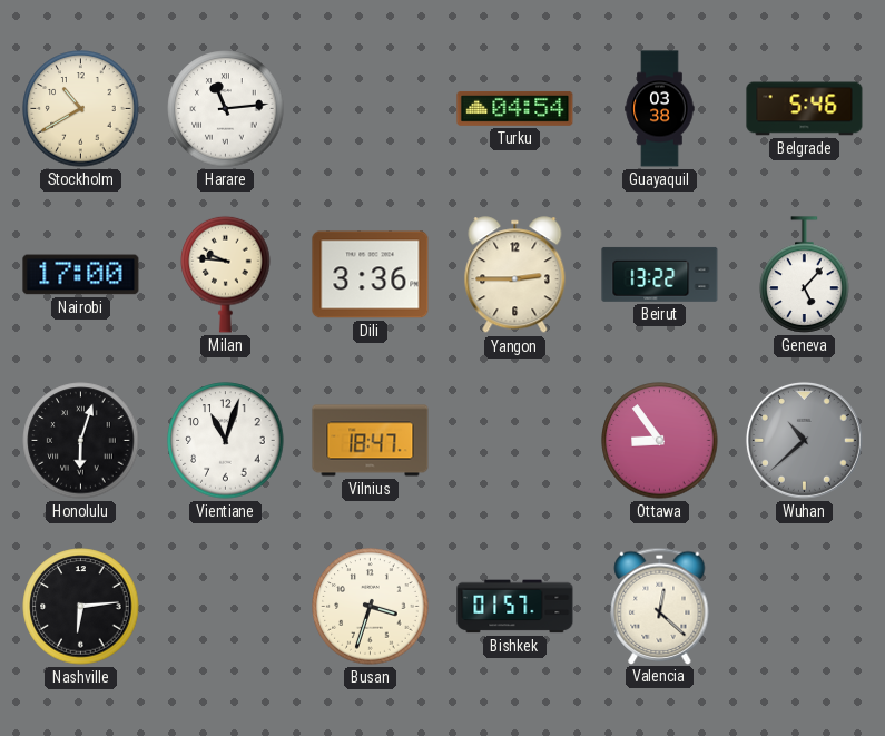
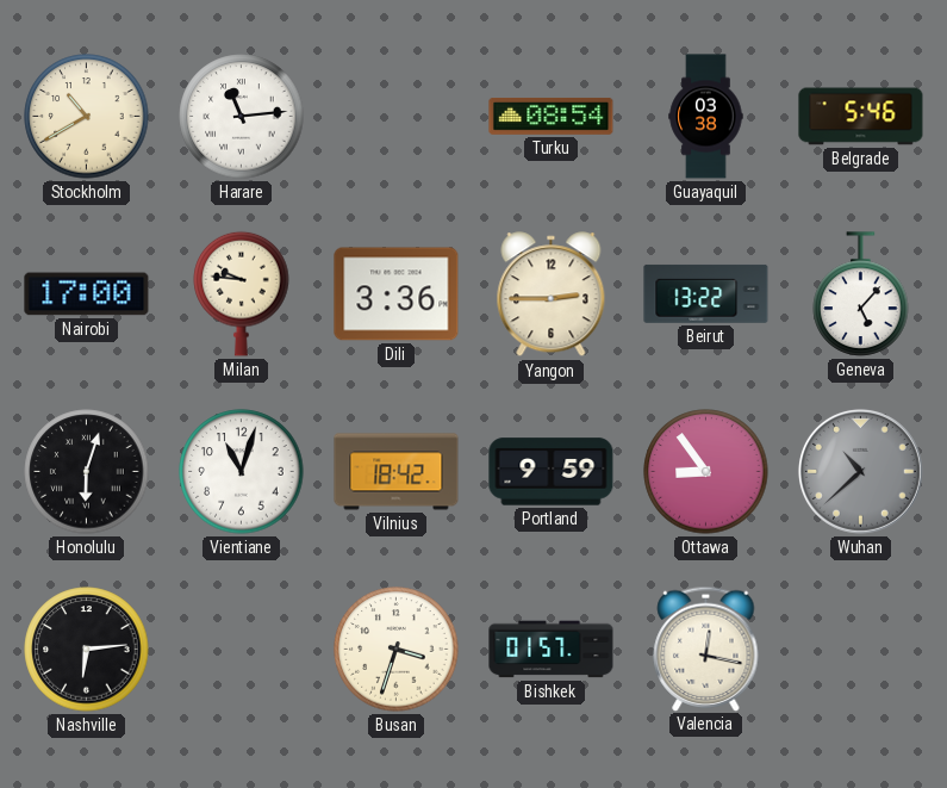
Turku: 04:54 -> 08:54
Vilnius: 18:47 -> 18:42
Portland: none -> 9:59
Valencia: 12:22 -> 12:17
